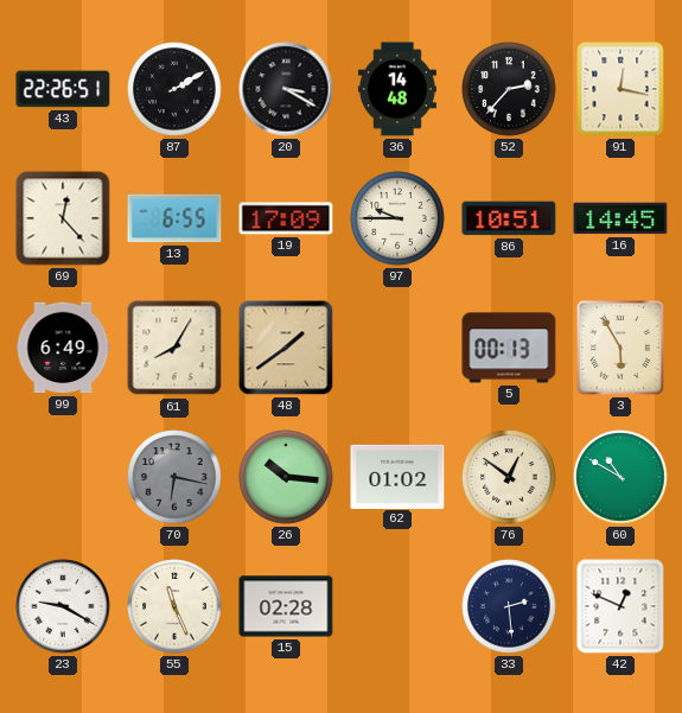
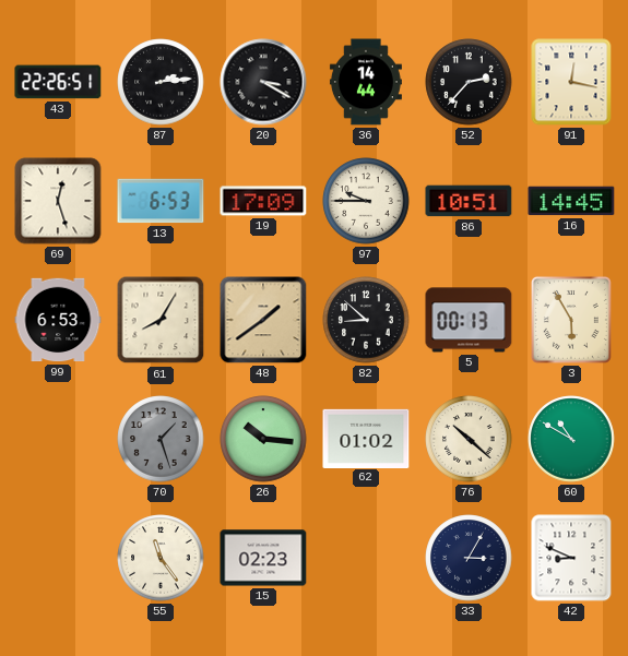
87: 2:10 -> 2:14
36: 14:48 -> 14:44
69: 12:23 -> 12:27
13: 6:55 -> 6:53
99: 6:49 -> 6:53
82: none -> 8:52
70: 6:17 -> 1:27
76: 12:51 -> 10:22
23: 9:20 -> none
55: 11:26 -> 11:24
15: 02:28 -> 02:23
33: 2:29 -> 3:05
42: 12:49 -> 8:49
